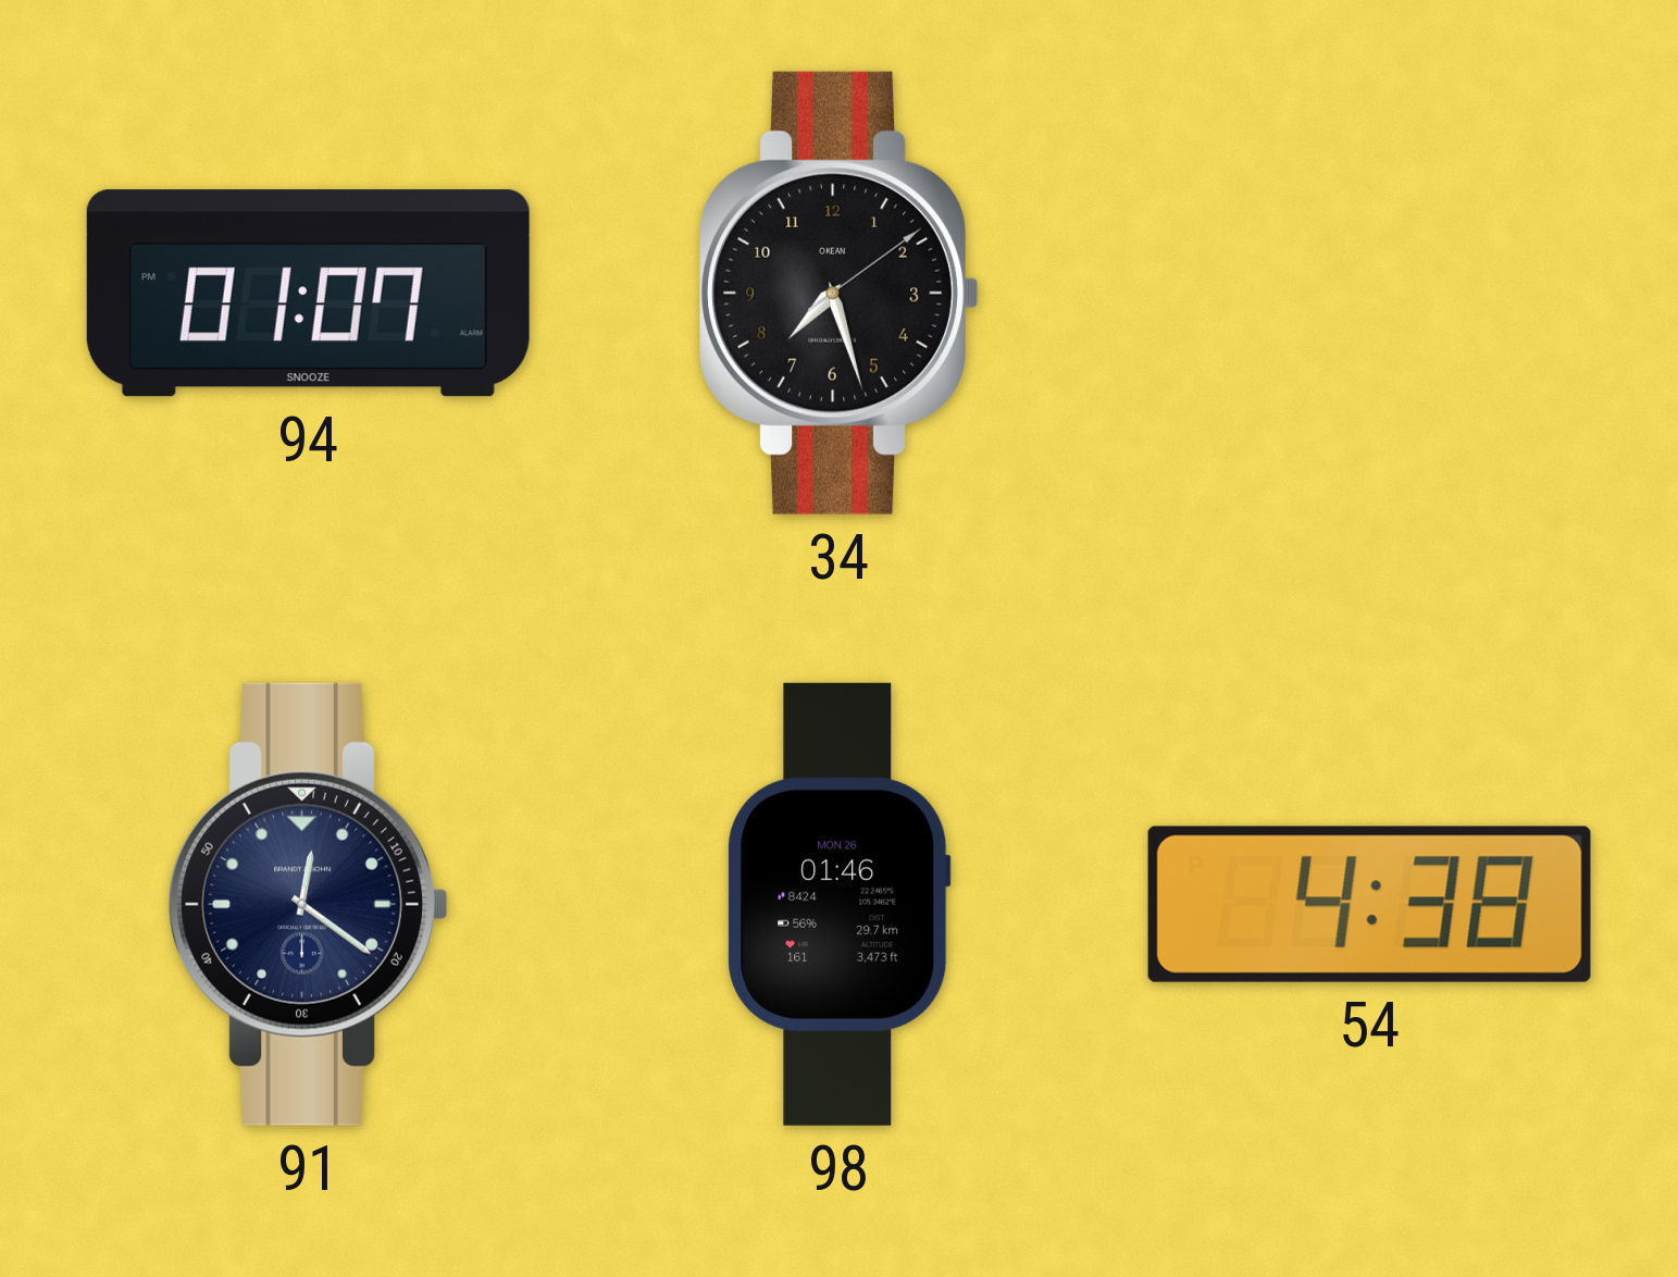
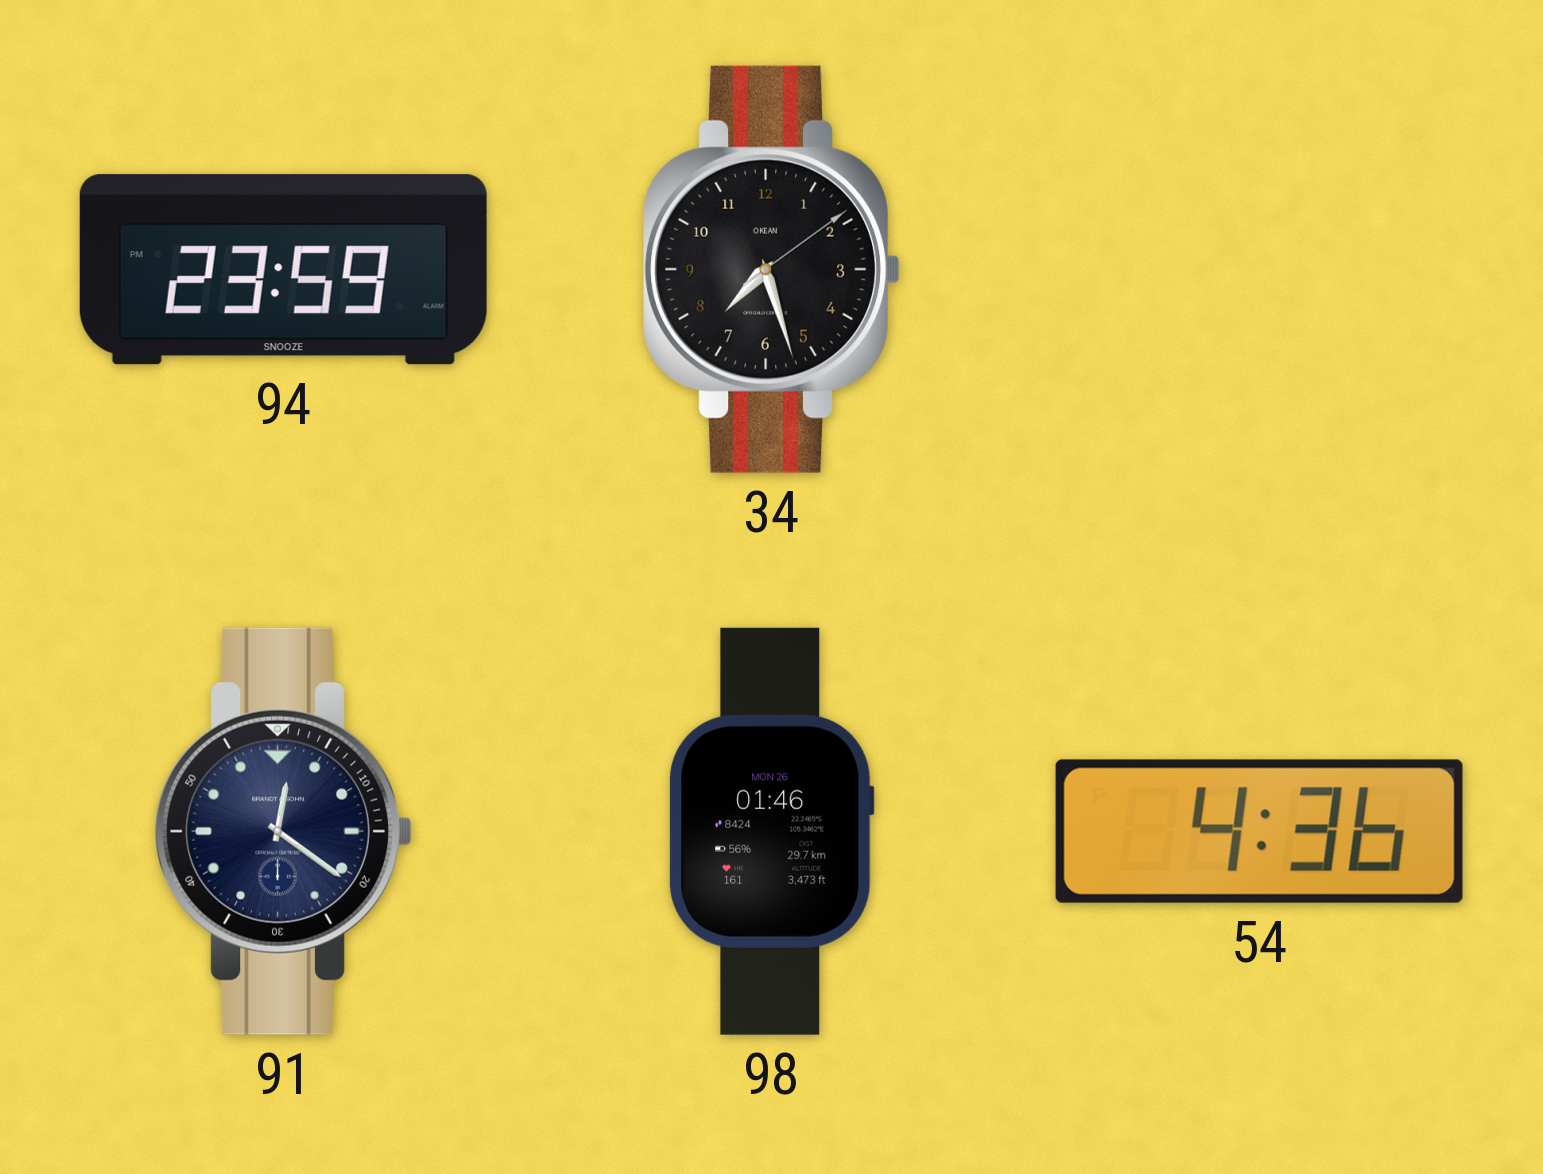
94: 01:07 -> 23:59
54: 4:38 -> 4:36
